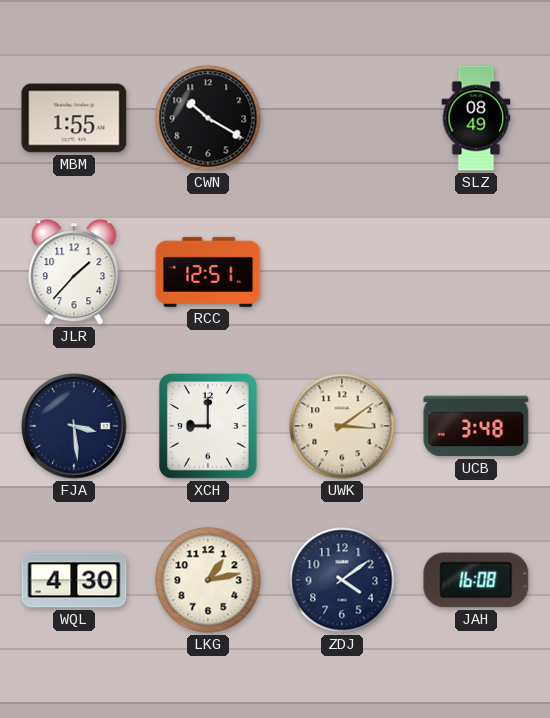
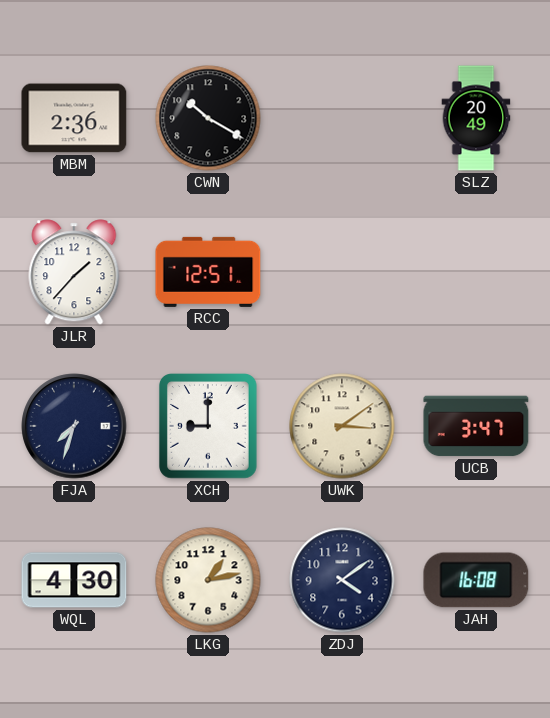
MBM: 1:55 -> 2:36
SLZ: 08:49 -> 20:49
FJA: 3:29 -> 7:33
UCB: 3:48 -> 3:47
